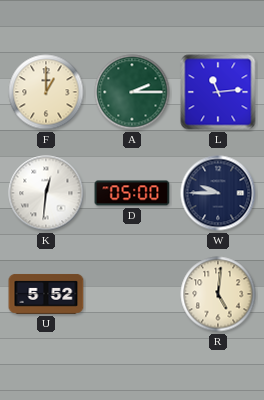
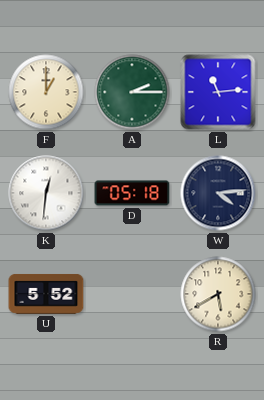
D: 05:00 -> 05:18
W: 9:45 -> 4:14
R: 5:01 -> 5:40
